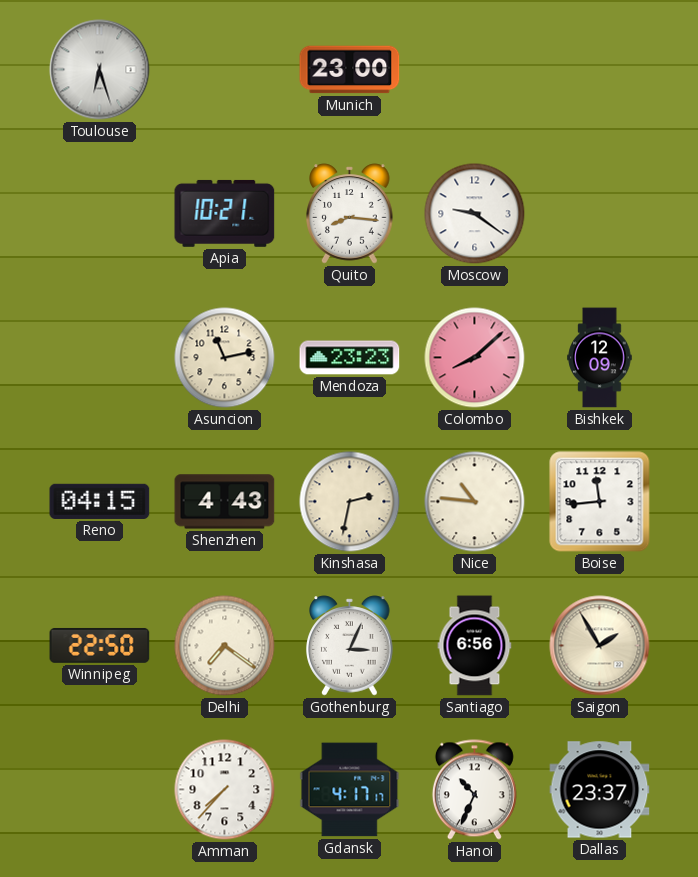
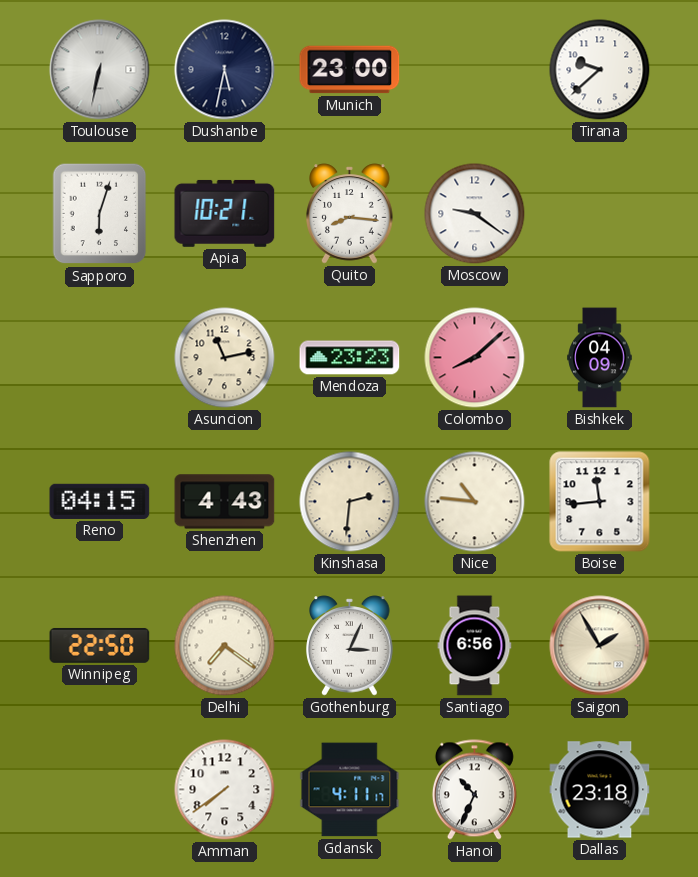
Toulouse: 6:27 -> 6:32
Dushanbe: none -> 5:32
Tirana: none -> 9:38
Sapporo: none -> 6:03
Bishkek: 12:09 -> 04:09
Kinshasa: 2:32 -> 2:31
Amman: 7:37 -> 7:39
Gdansk: 4:17 -> 4:11
Dallas: 23:37 -> 23:18
